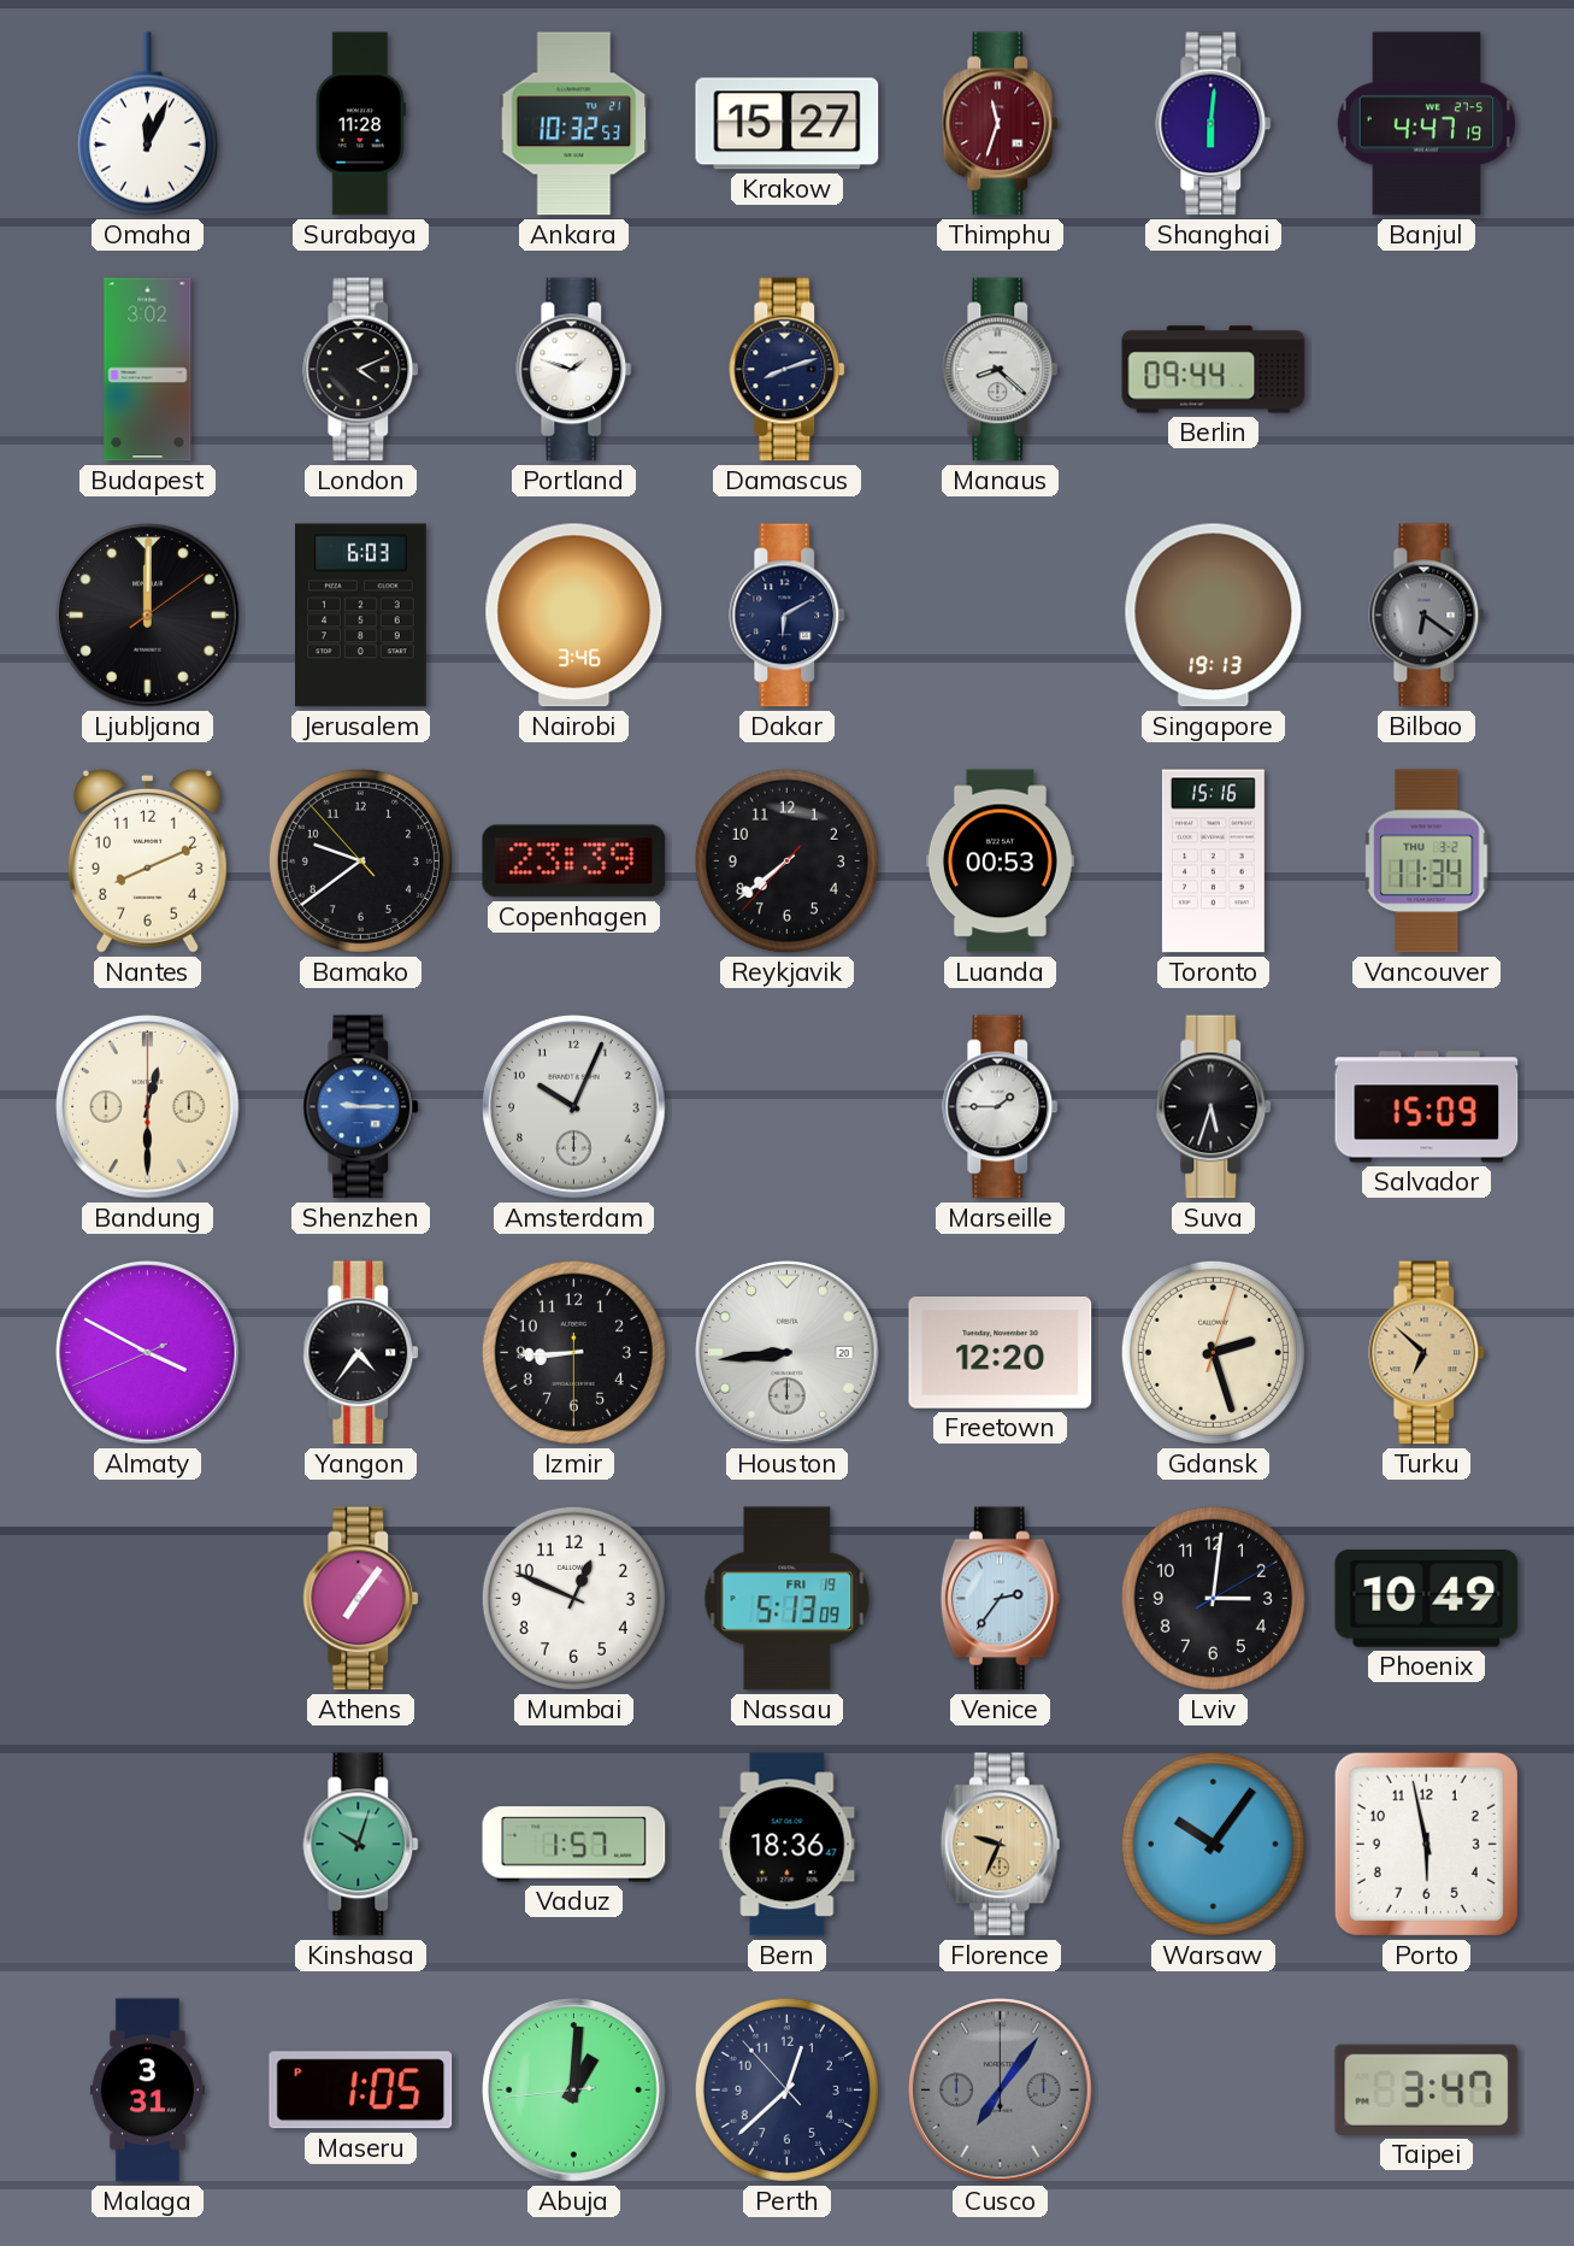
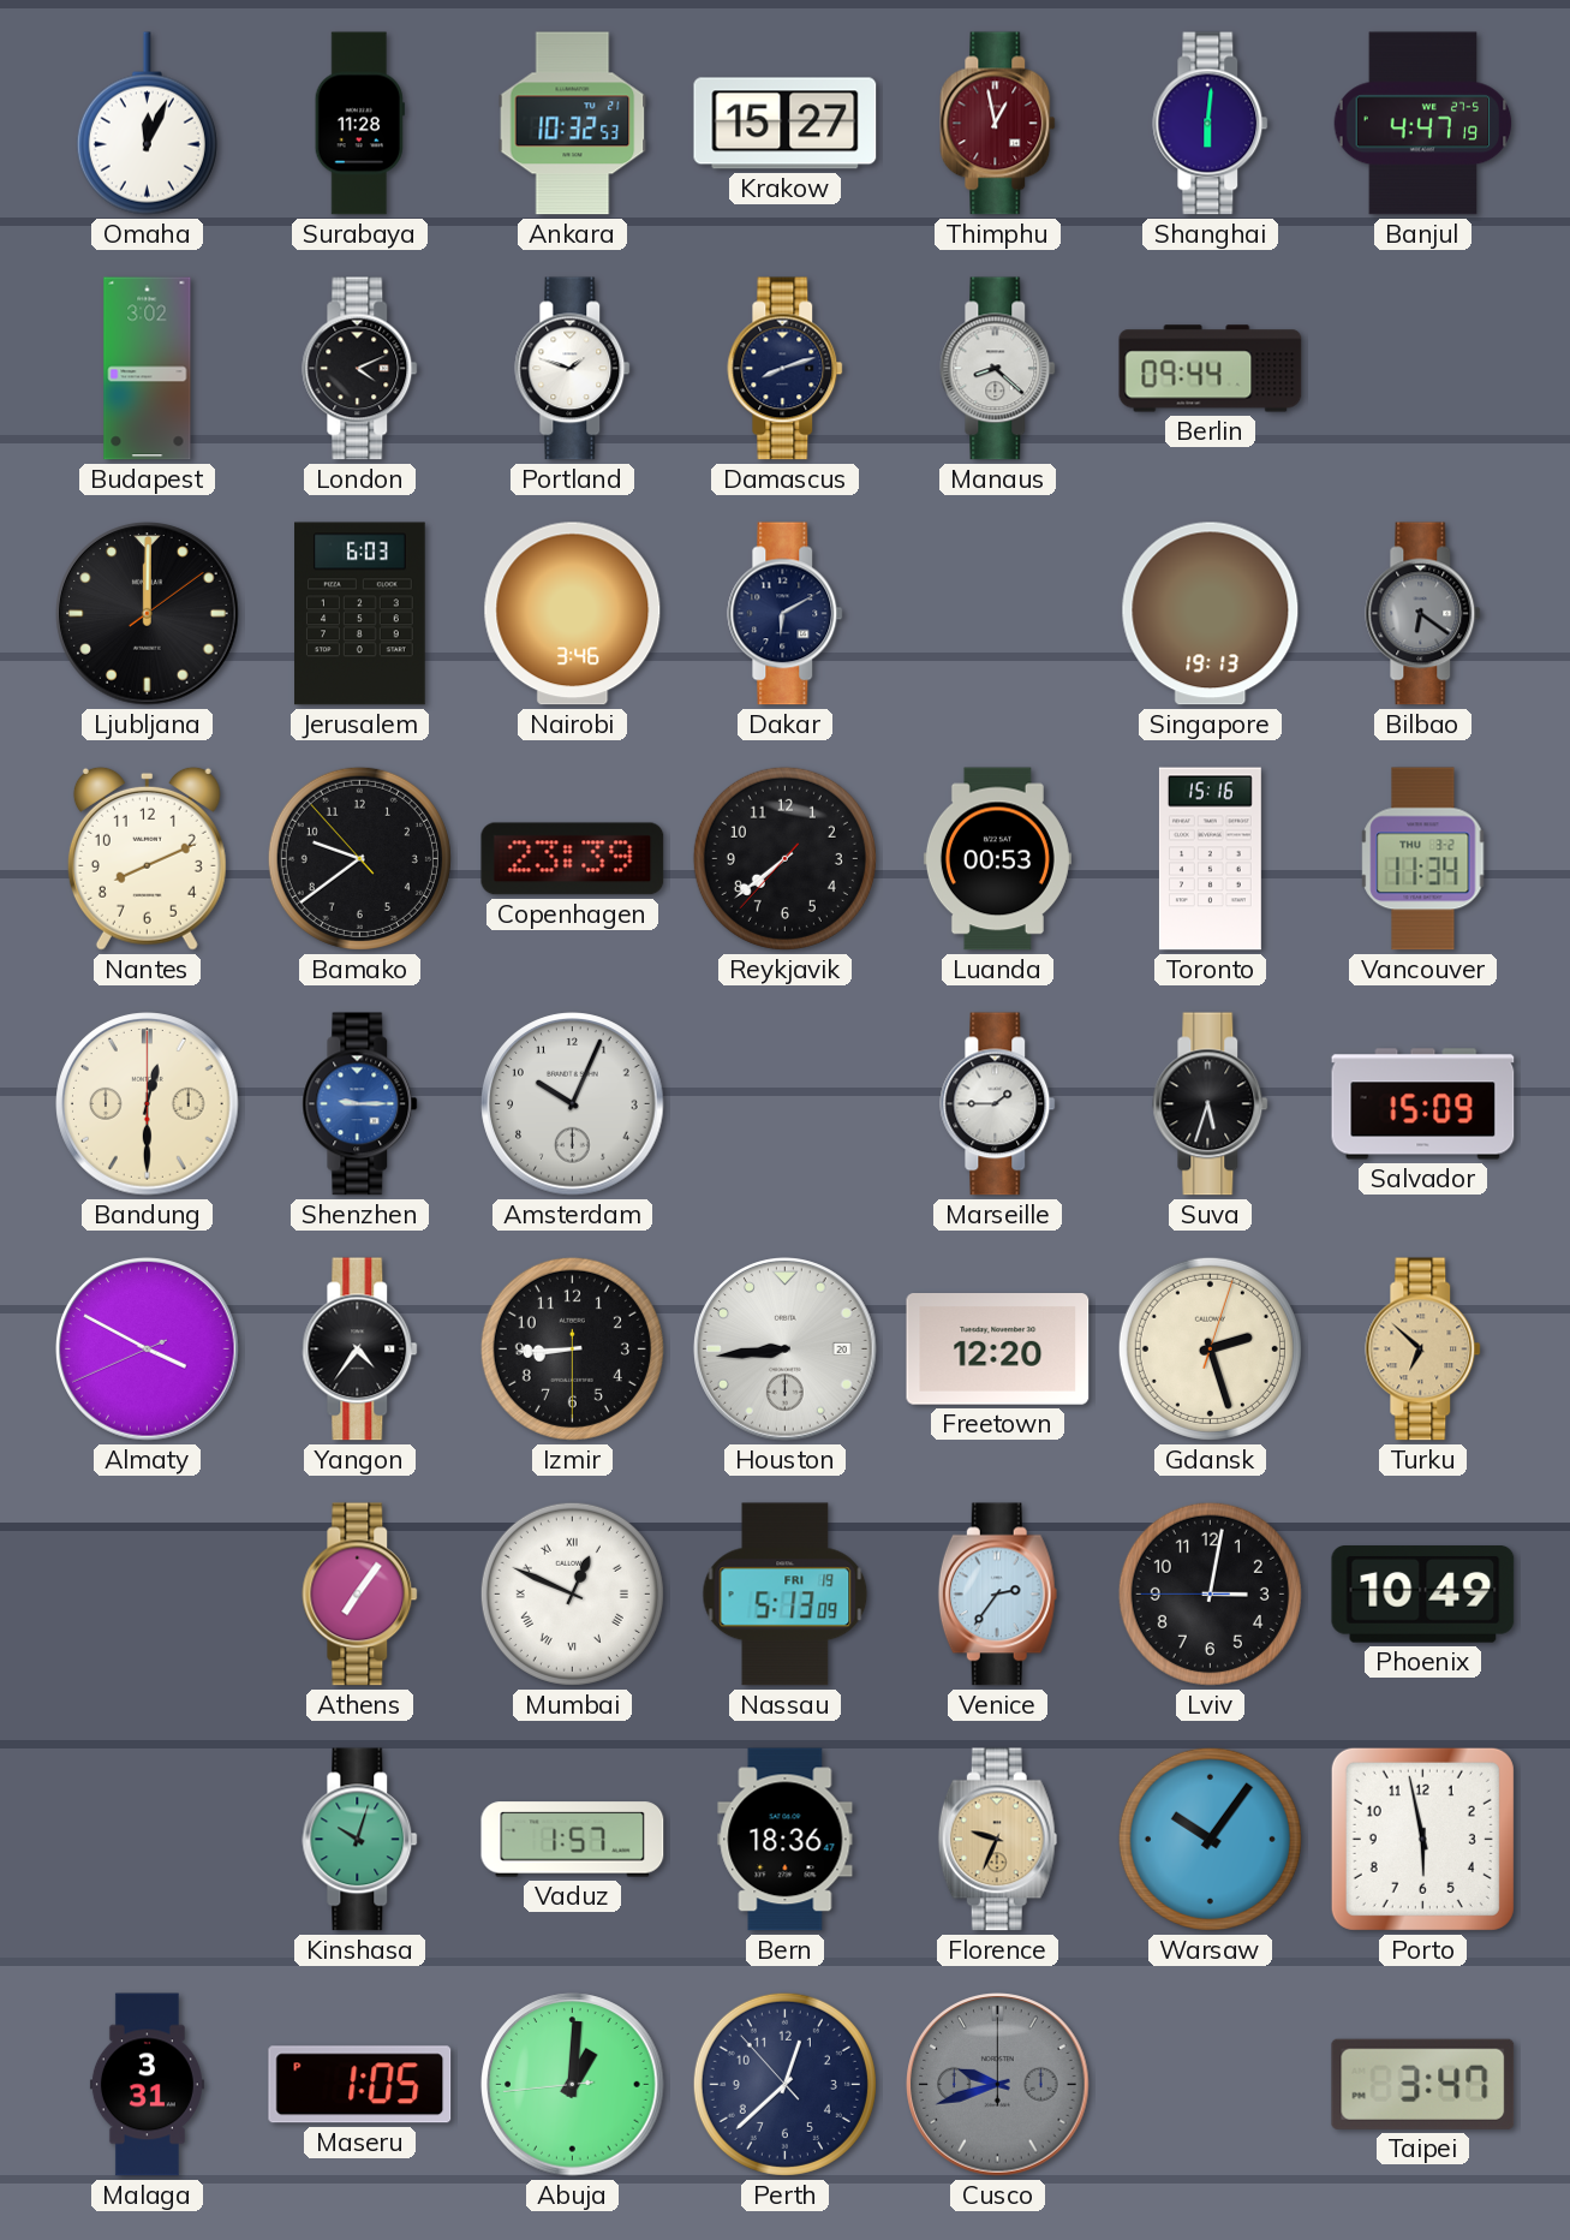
Thimphu: 11:33 -> 12:58
Mumbai numerals: Arabic -> Roman
Lviv: 3:01:10 -> 3:01:45
Cusco: 7:06 -> 9:42
